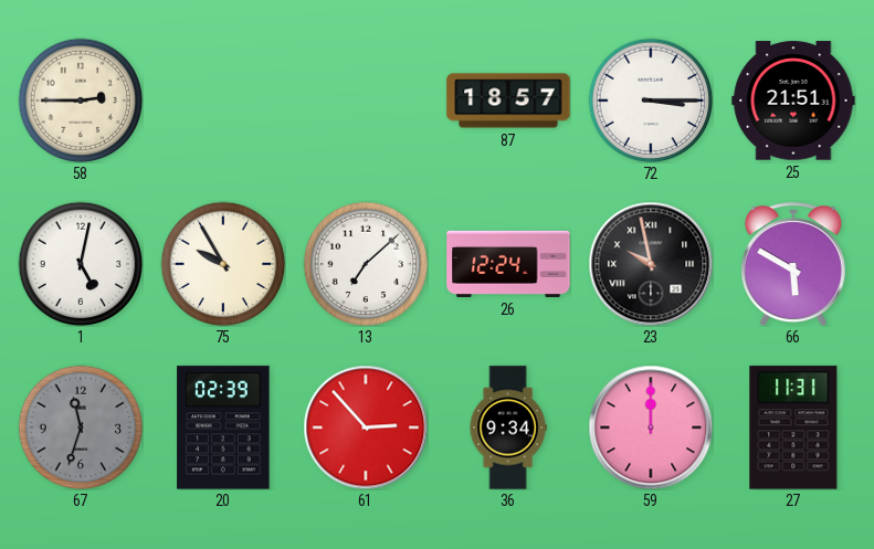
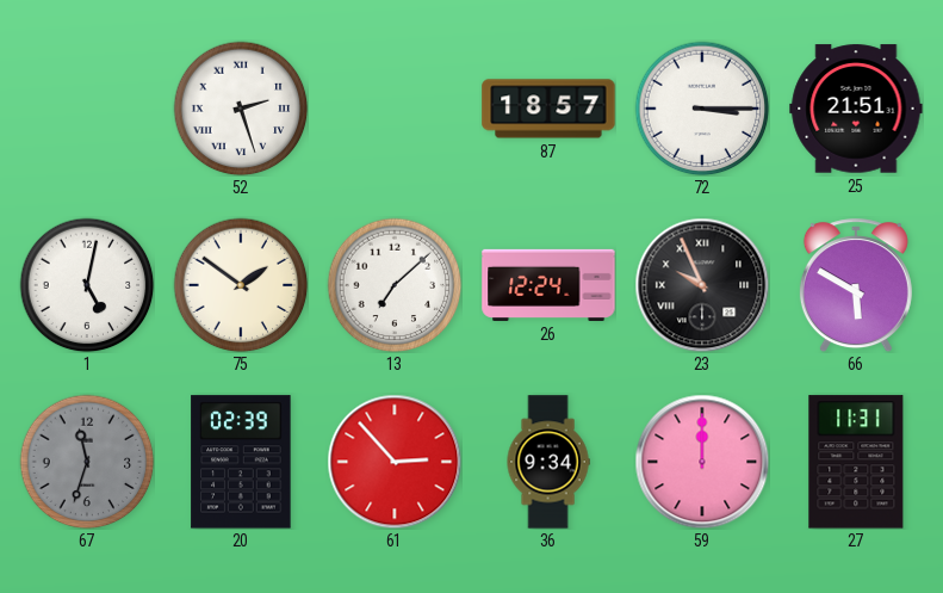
58: 2:45 -> none
52: none -> 2:27
75: 9:55 -> 1:51
23: 9:58 -> 9:56
